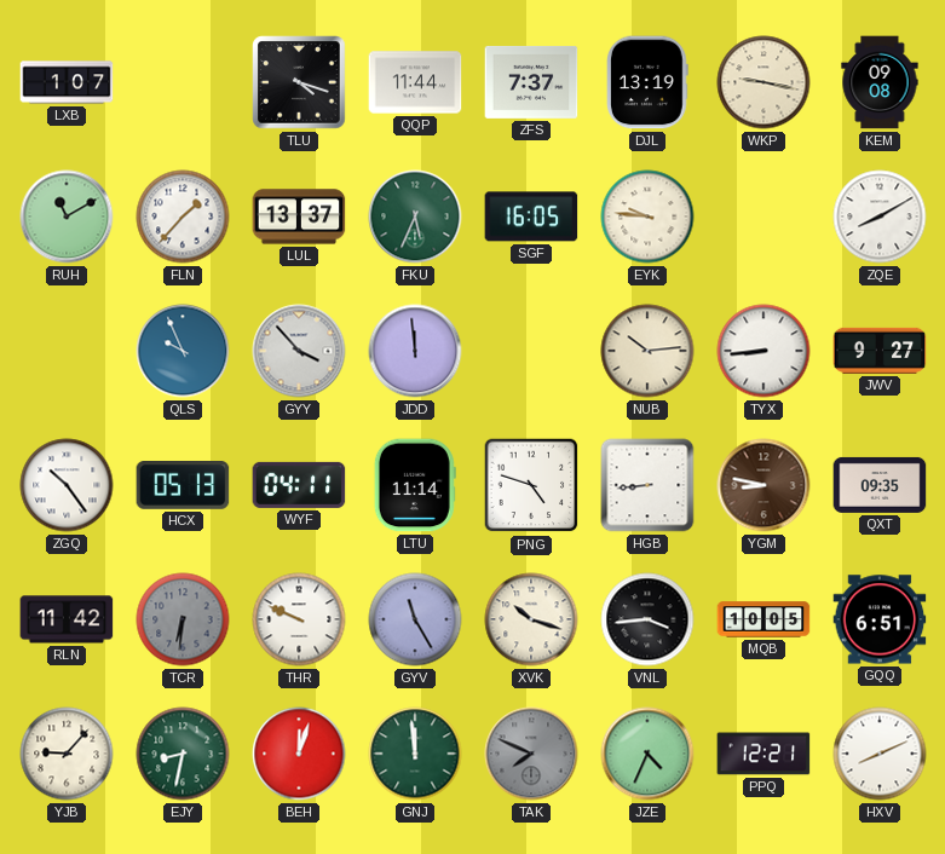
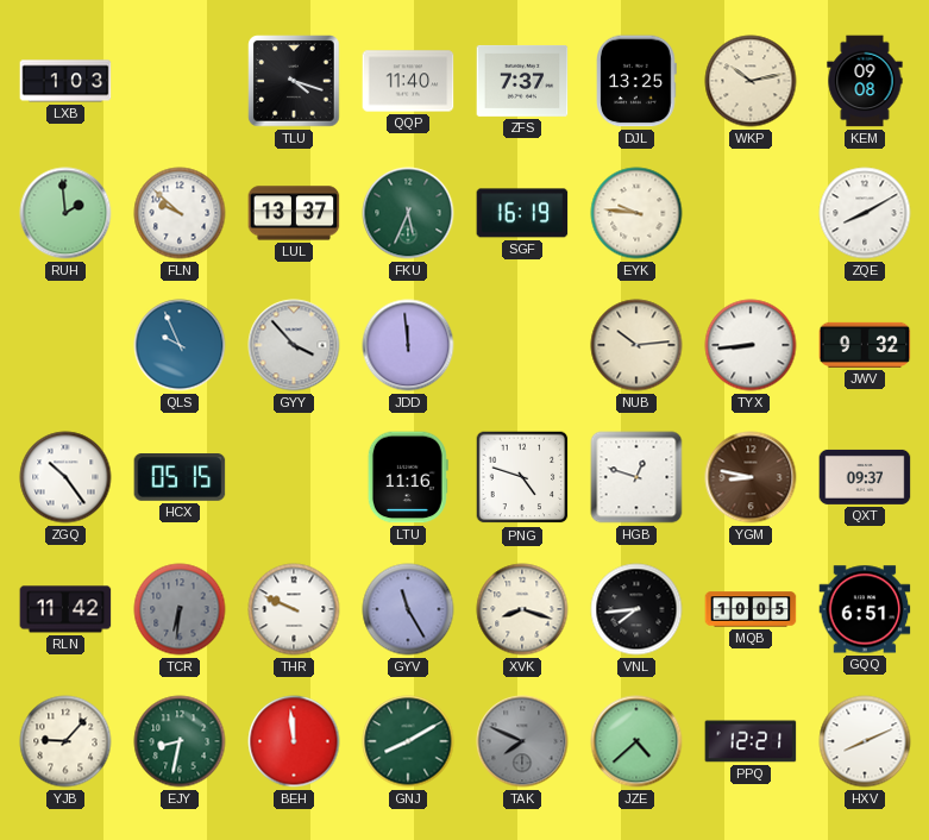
LXB: 1:07 -> 1:03
QQP: 11:44 -> 11:40
DJL: 13:19 -> 13:25
WKP: 9:17 -> 10:13
RUH: 11:10 -> 1:59
FLN: 1:37 -> 9:52
SGF: 16:05 -> 16:19
JWV: 9:27 -> 9:32
HCX: 05:13 -> 05:15
WYF: 04:11 -> none
LTU: 11:14 -> 11:16
HGB: 8:44 -> 12:48
QXT: 09:35 -> 09:37
XVK: 10:18 -> 8:18
VNL: 3:44 -> 7:44
BEH: 12:03 -> 11:59
GNJ: 11:59 -> 8:10
JZE: 4:34 -> 4:38
